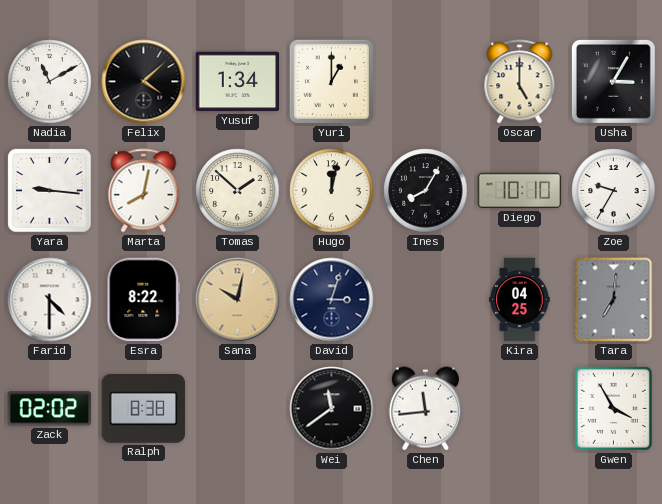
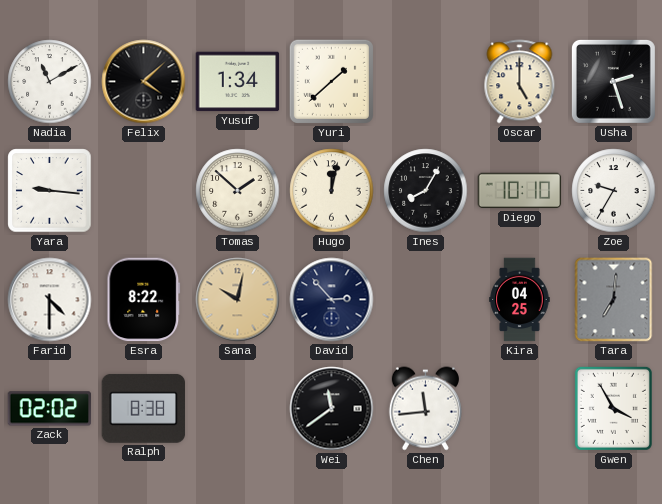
Yuri: 1:00 -> 1:38
Usha: 3:05 -> 2:27
Marta: 8:02 -> none
David: 3:03 -> 2:53
